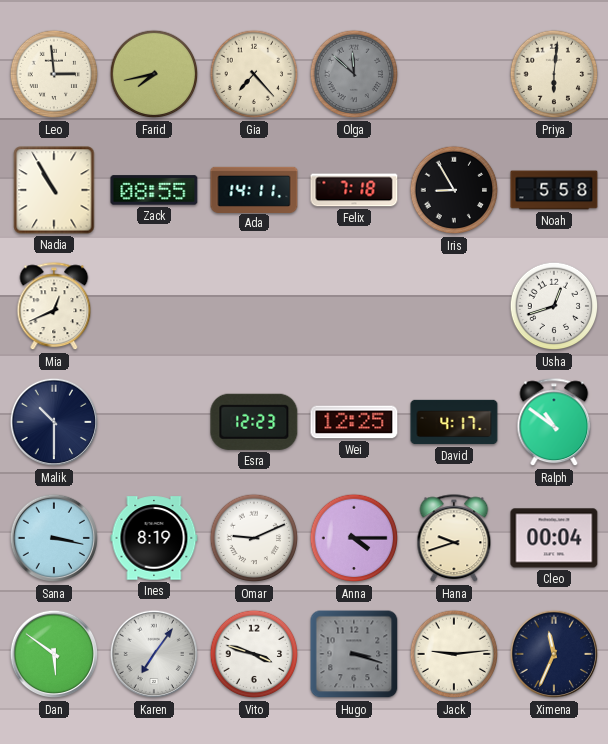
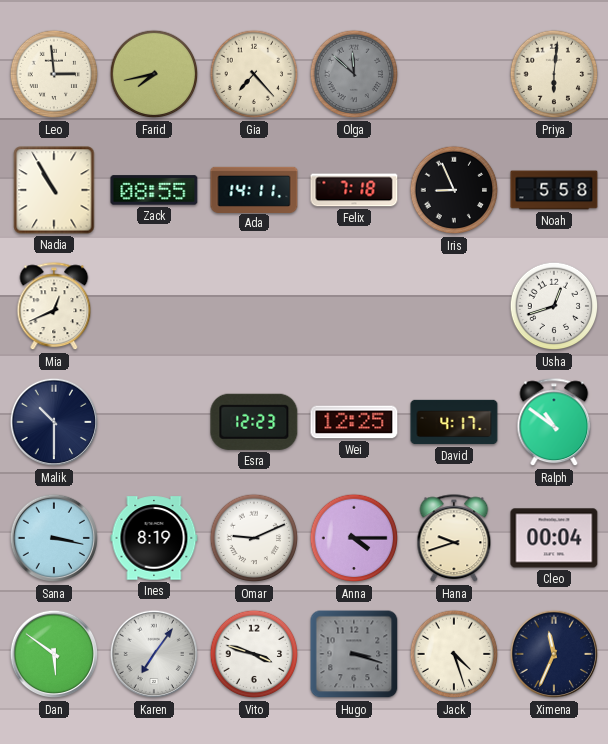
Iris: 8:55 -> 8:56
Jack: 9:14 -> 4:27
